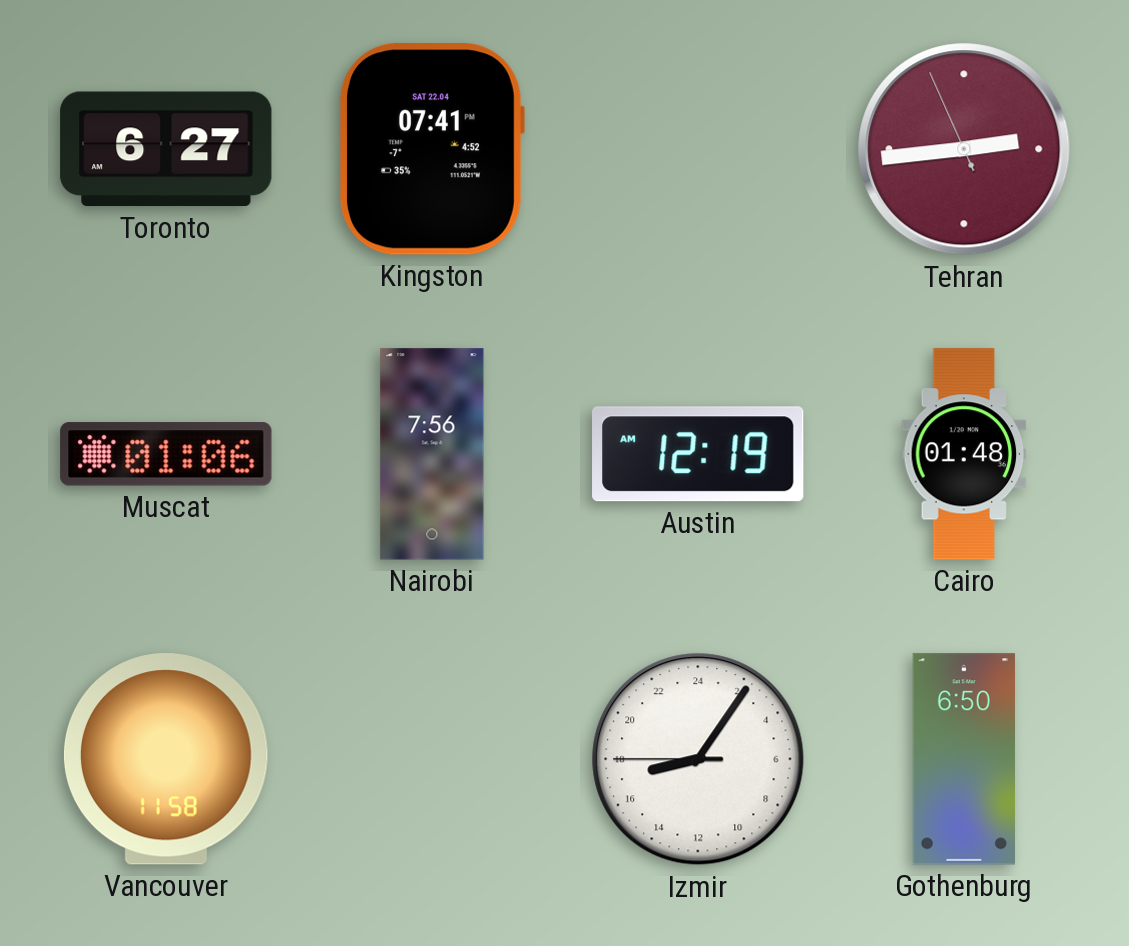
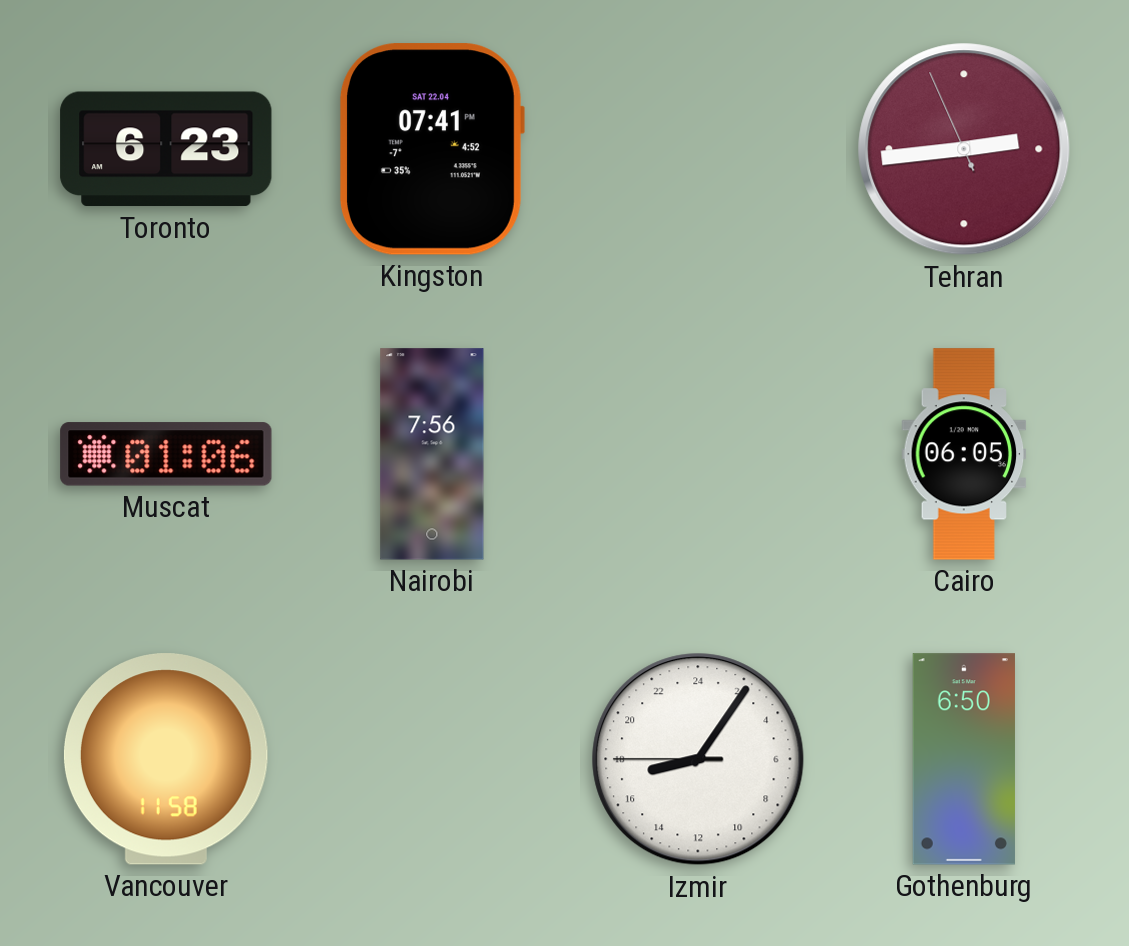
Toronto: 6:27 -> 6:23
Austin: 12:19 -> none
Cairo: 01:48 -> 06:05
